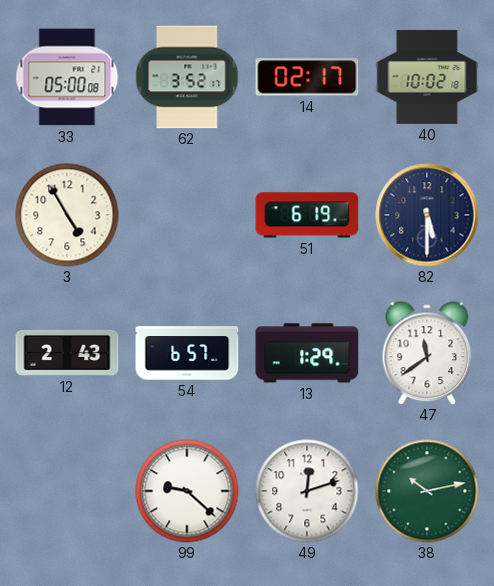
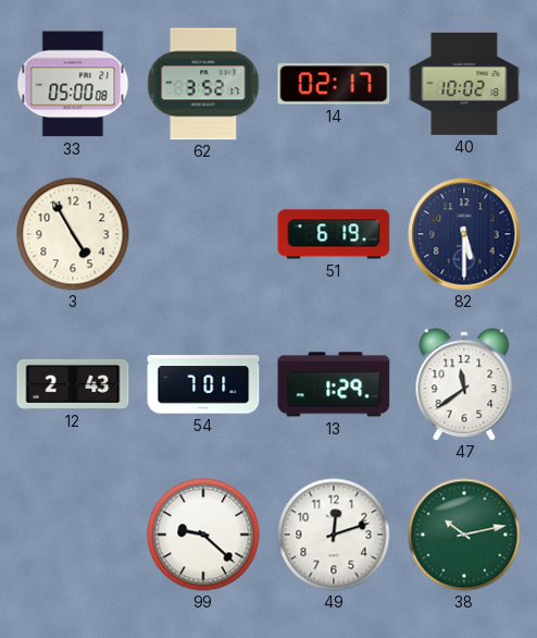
54: 6:57 -> 7:01
